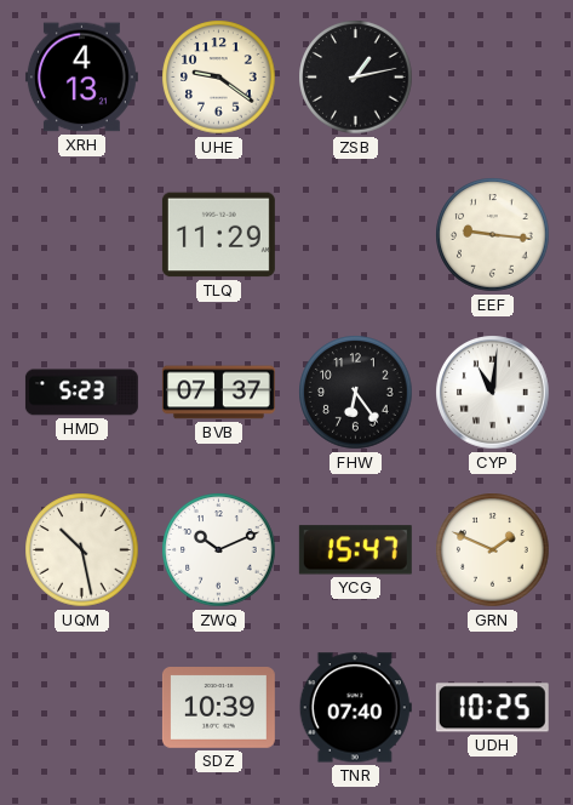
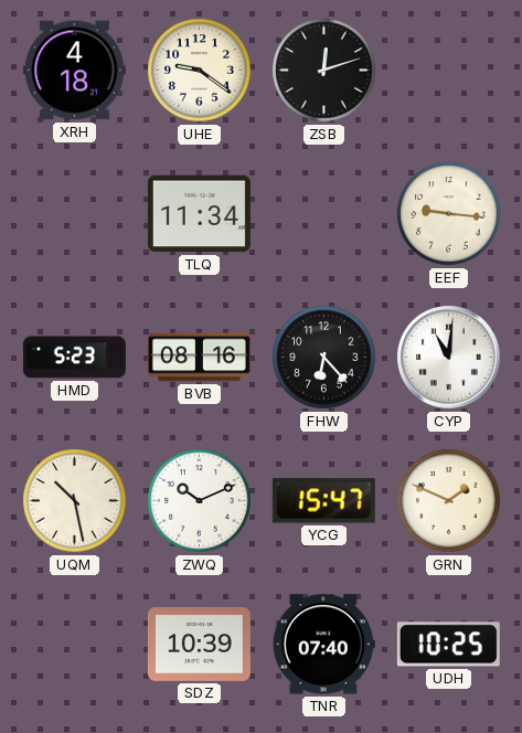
XRH: 4:13 -> 4:18
ZSB: 1:13 -> 12:12
TLQ: 11:29 -> 11:34
BVB: 07:37 -> 08:16
FHW: 6:24 -> 6:23
